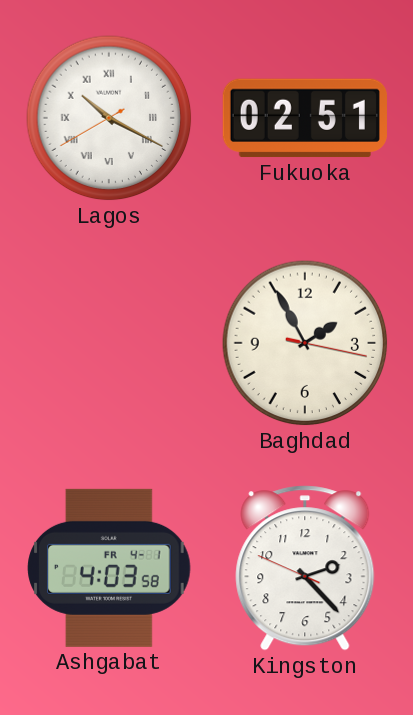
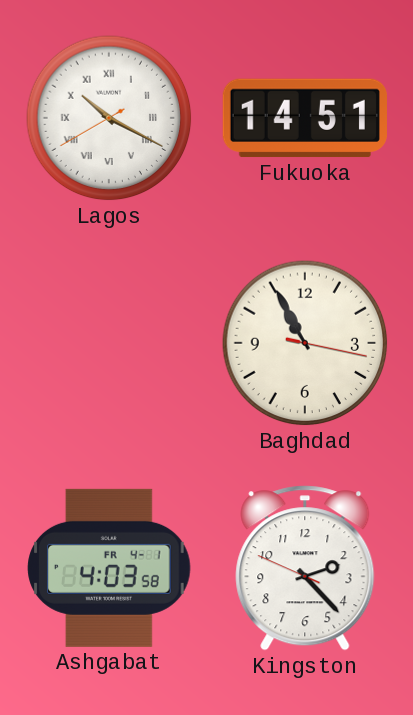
Fukuoka: 02:51 -> 14:51
Baghdad: 1:55 -> 10:55
